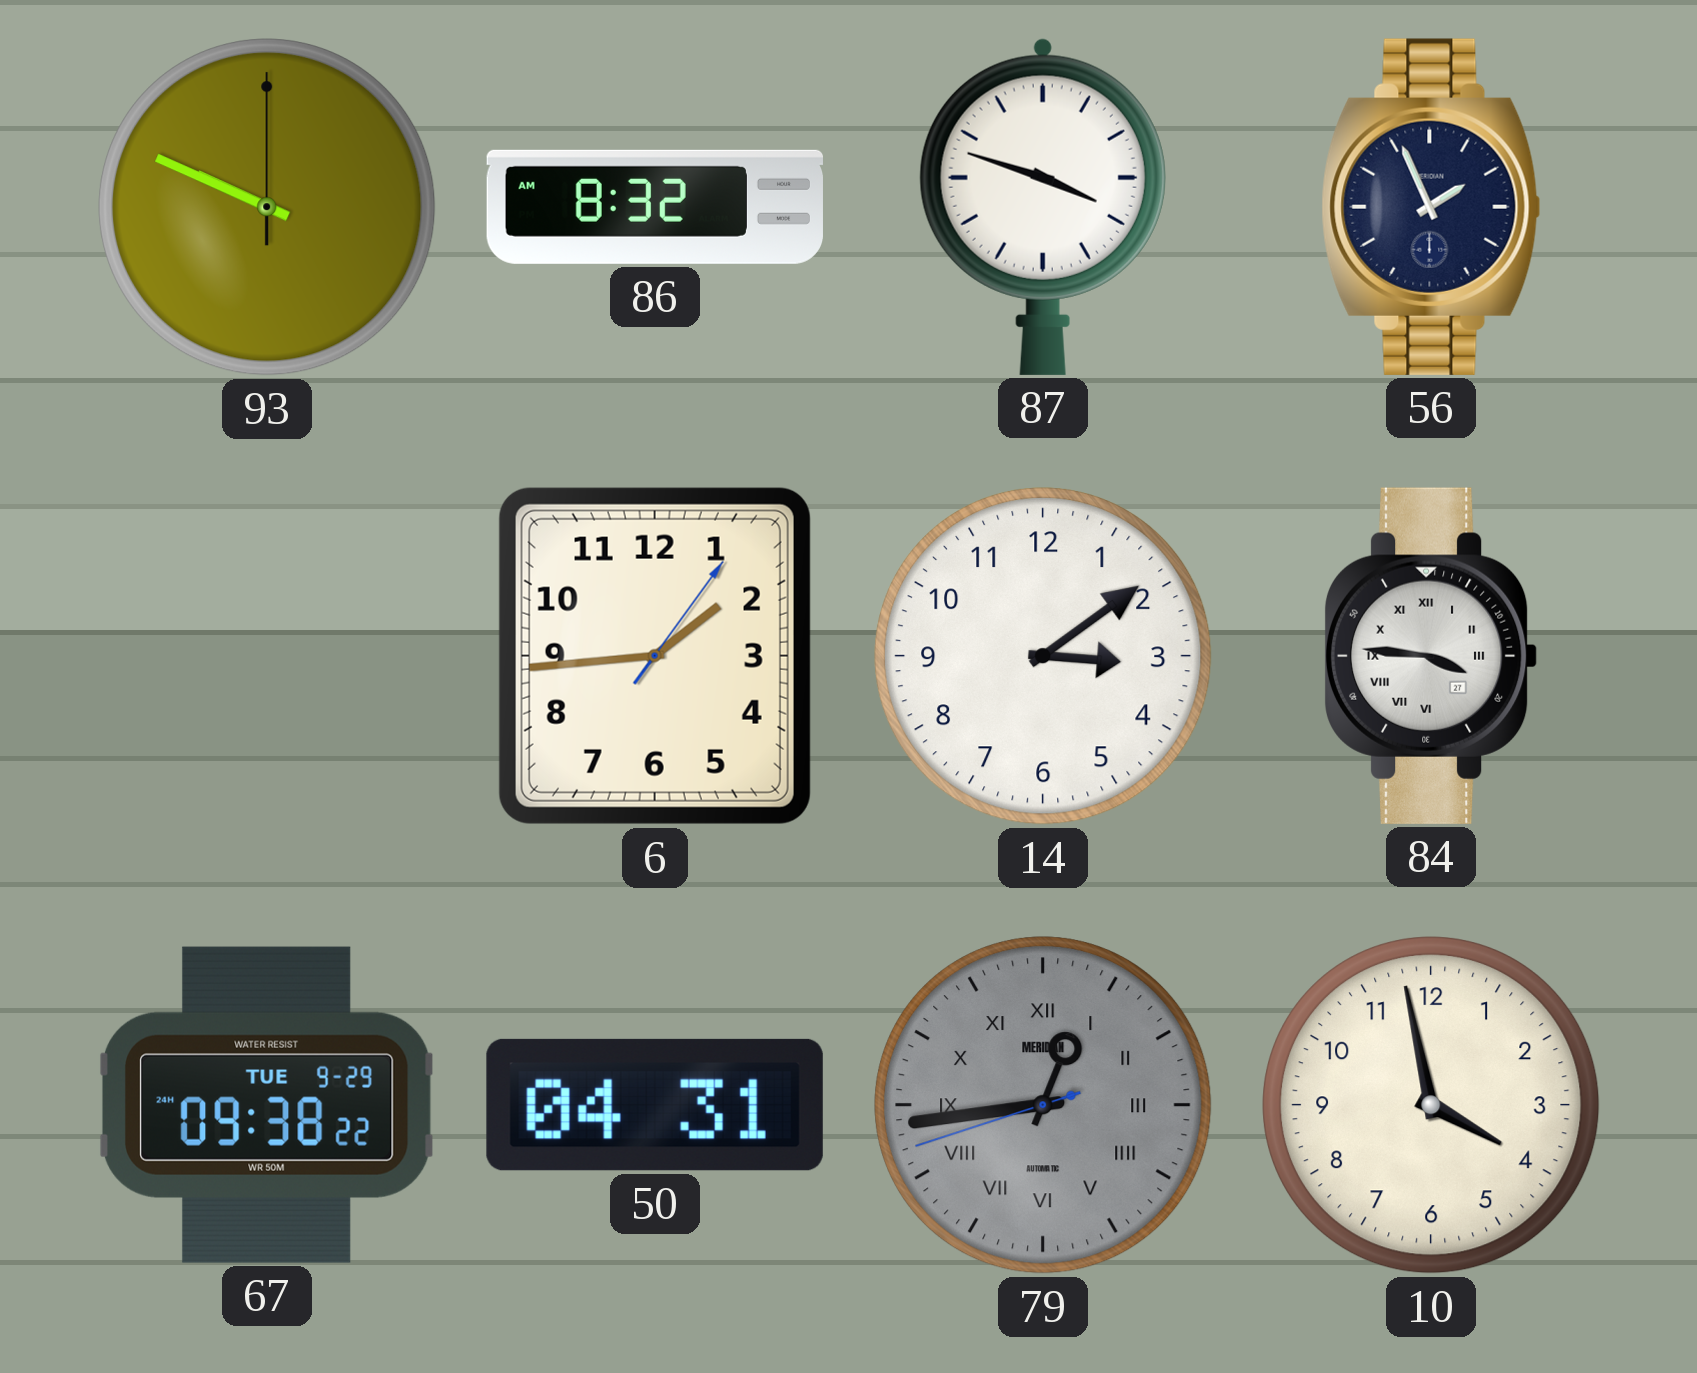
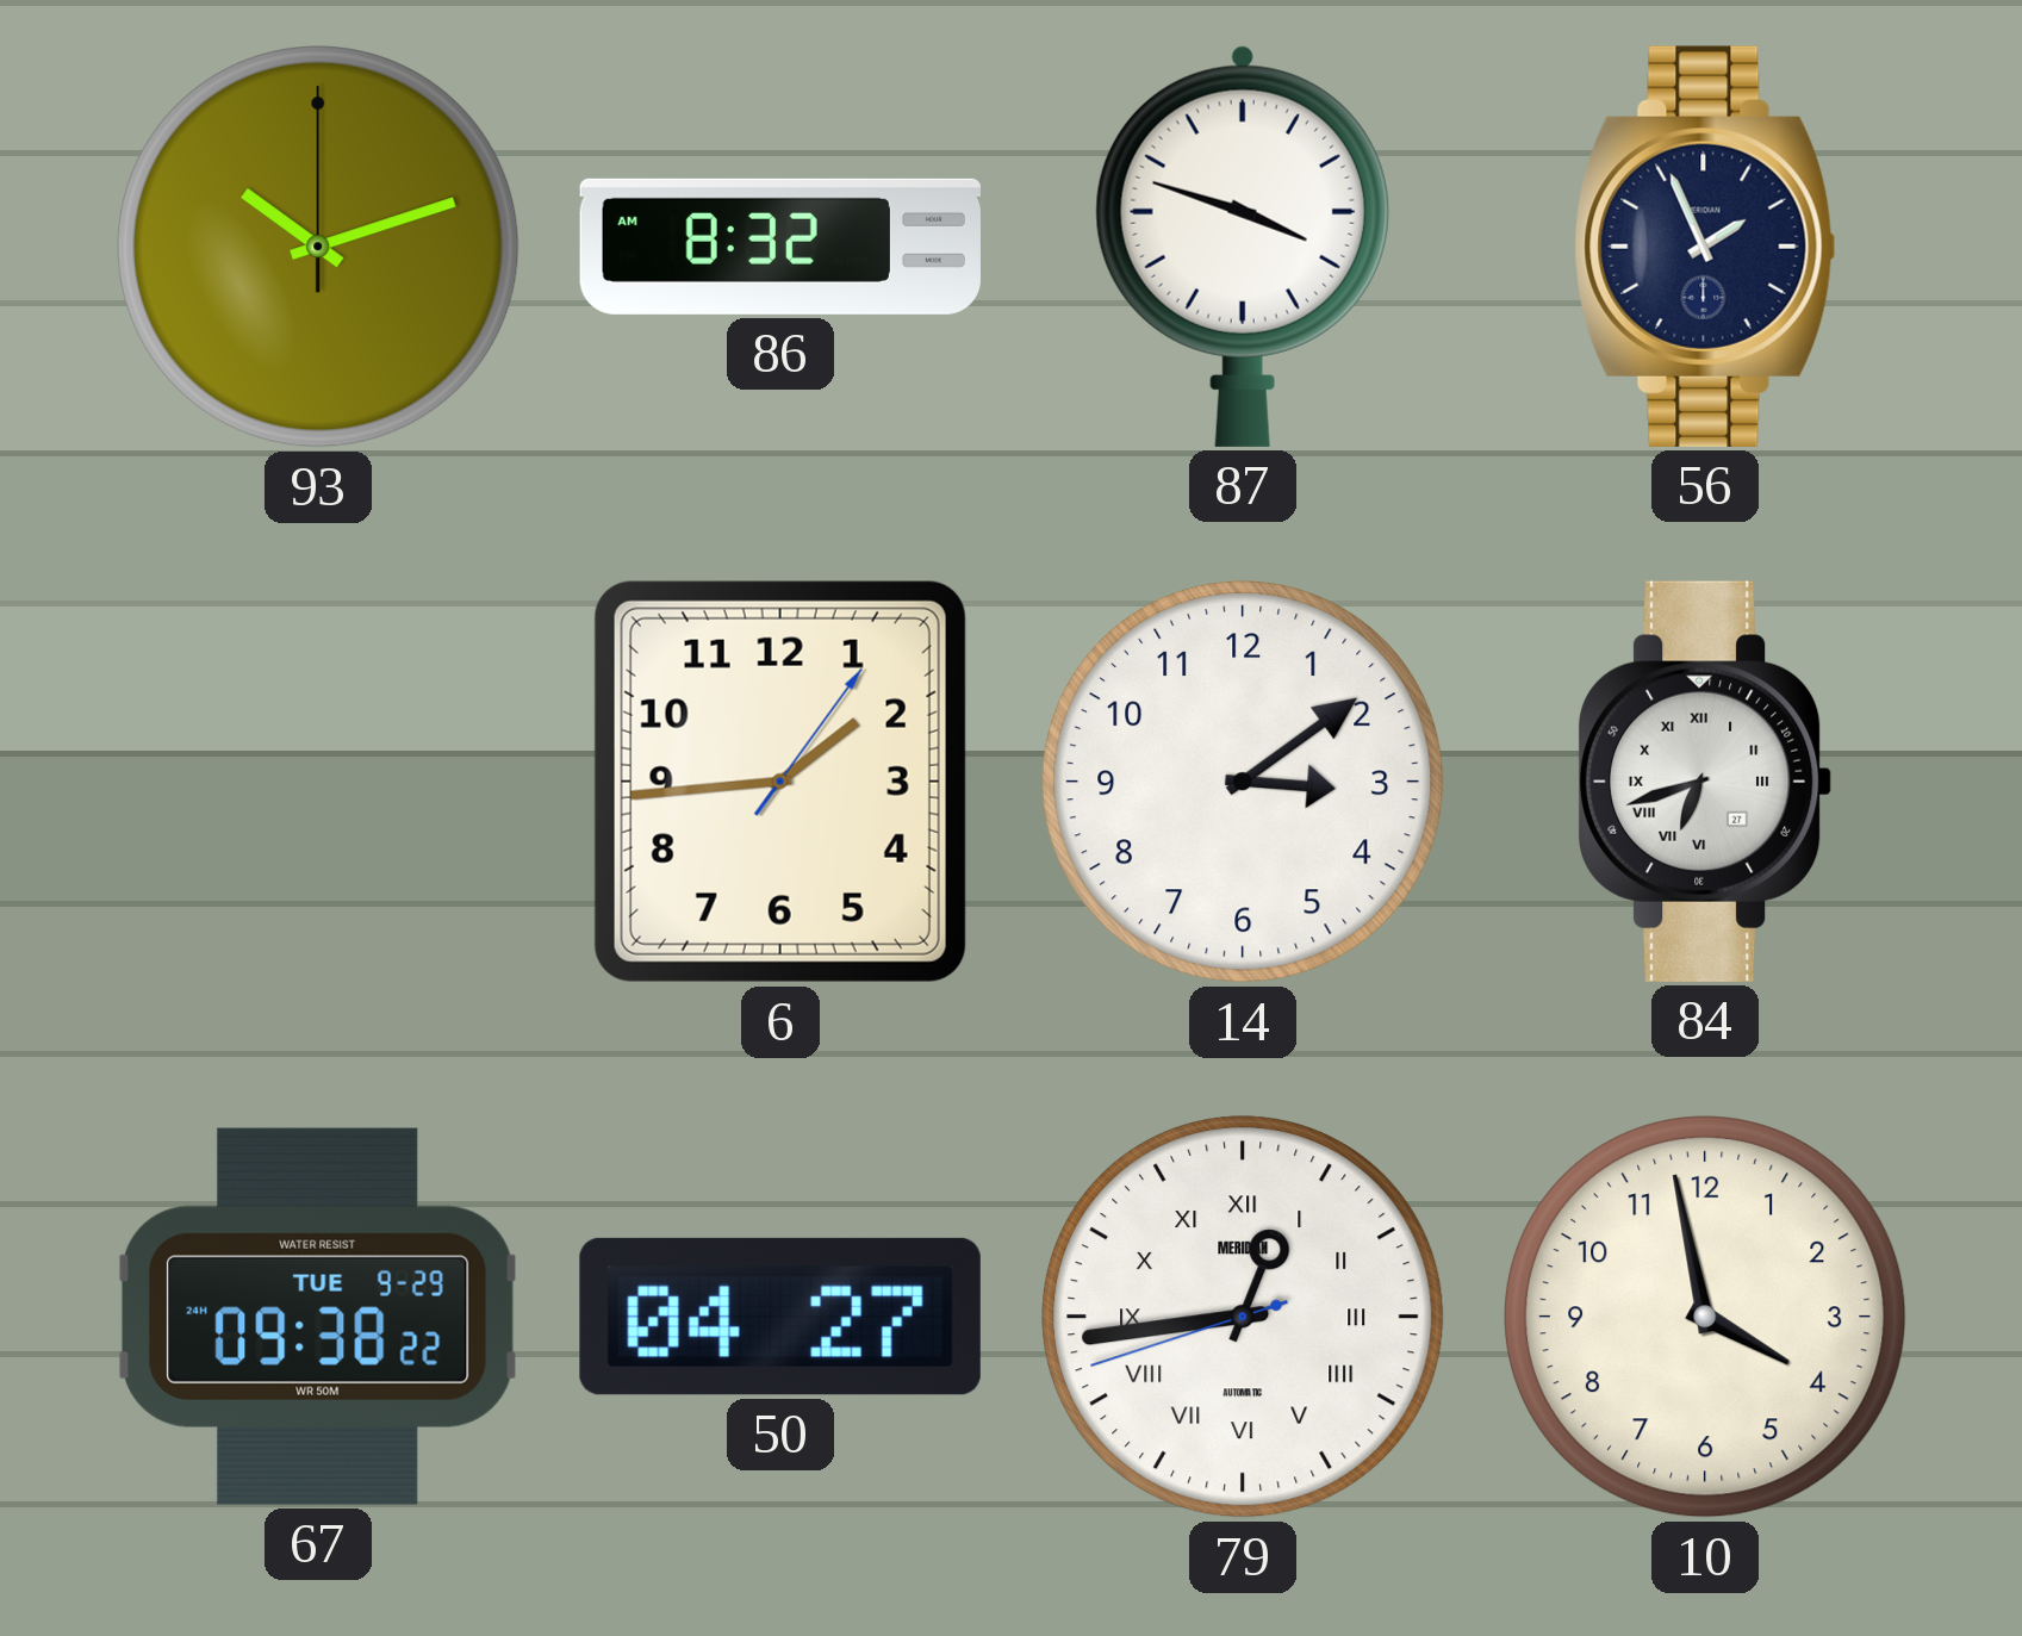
93: 9:49 -> 10:12
84: 3:46 -> 6:42
50: 04:31 -> 04:27
79 dial: grey -> white
